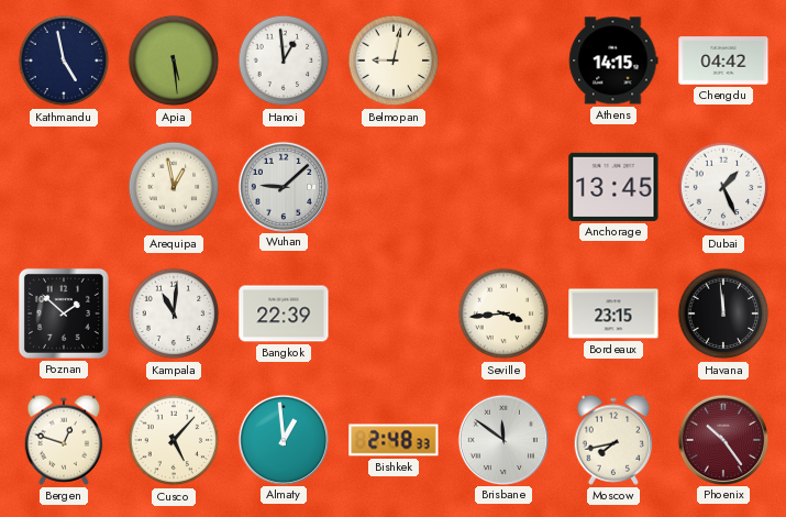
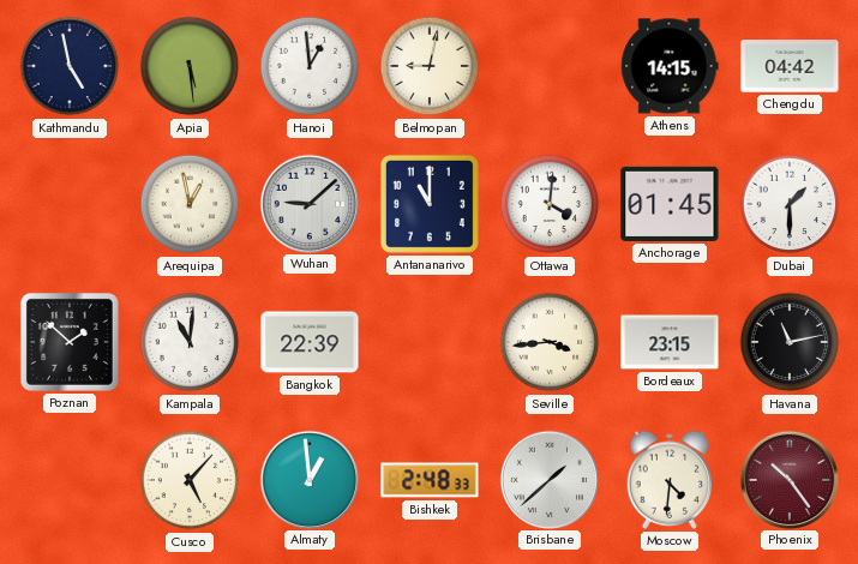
Antananarivo: none -> 11:00
Ottawa: none -> 4:01
Anchorage: 13:45 -> 01:45
Dubai: 1:26 -> 1:30
Havana: 11:59 -> 11:13
Bergen: 12:48 -> none
Brisbane: 11:51 -> 1:38
Moscow: 7:43 -> 4:31
